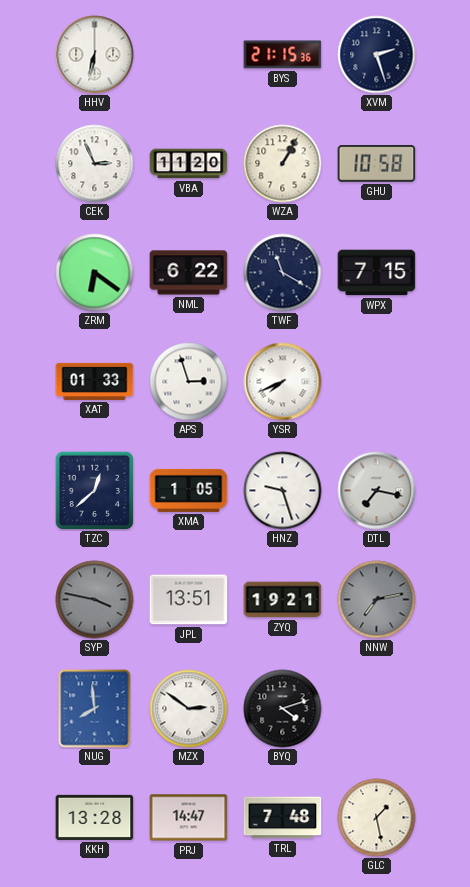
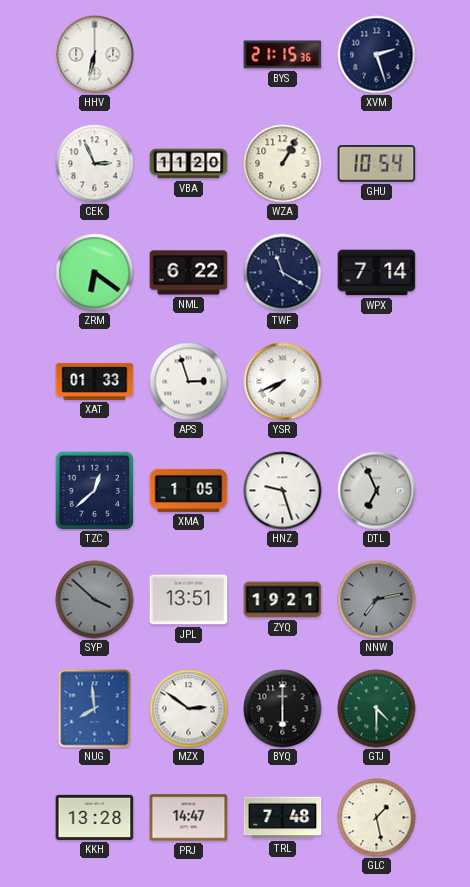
GHU: 10:58 -> 10:54
WPX: 7:15 -> 7:14
DTL: 7:17 -> 6:56
SYP: 3:47 -> 3:52
BYQ: 4:12 -> 6:00
GTJ: none -> 4:30
